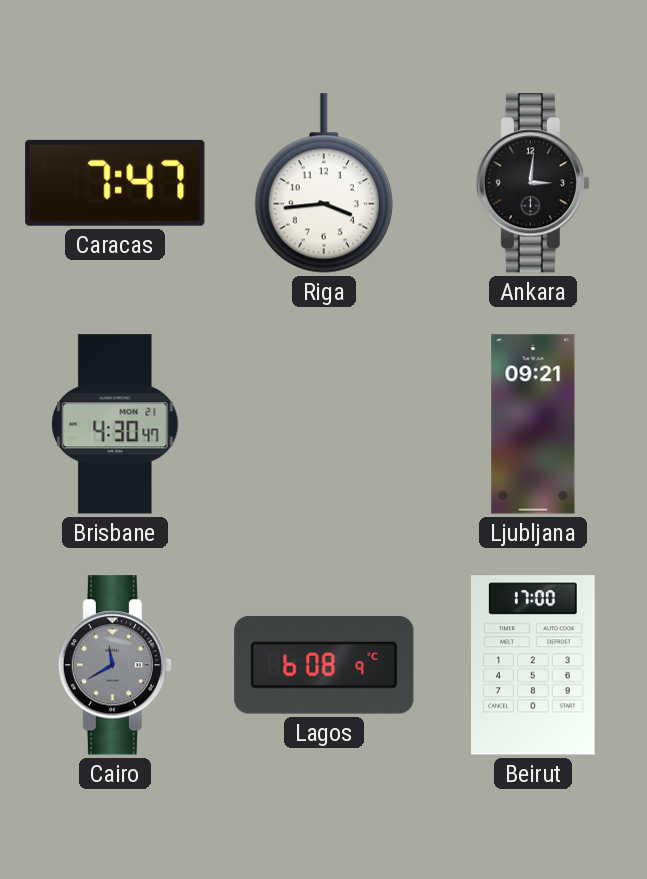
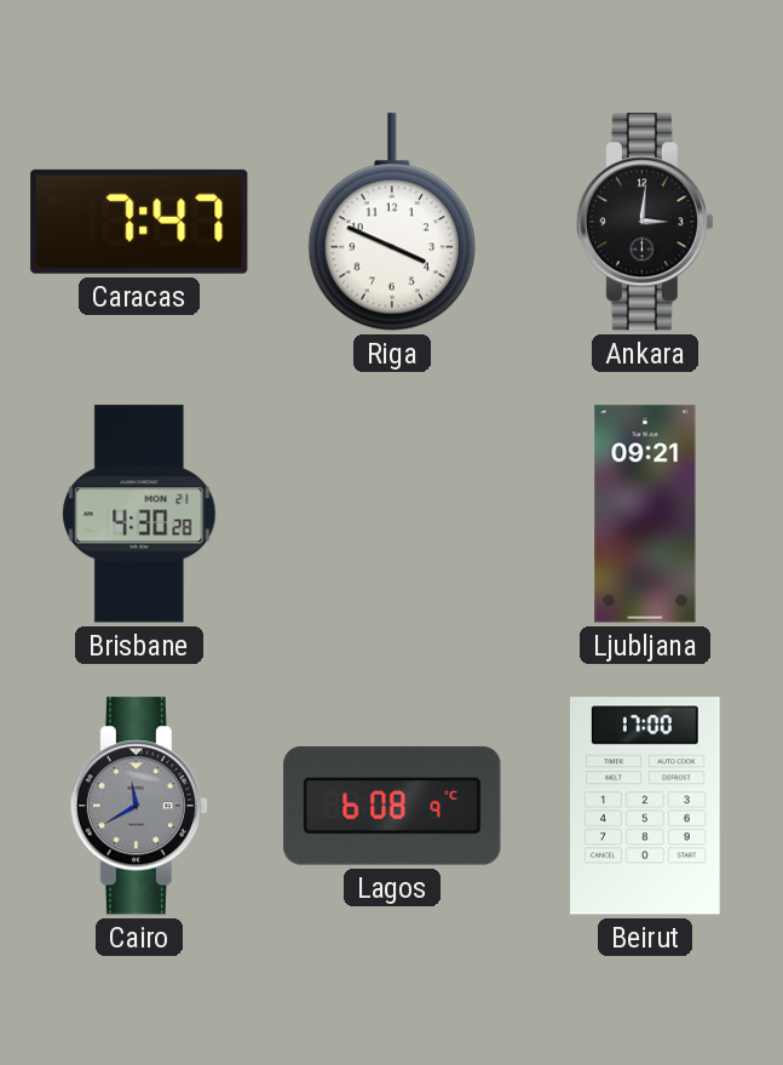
Riga: 3:44 -> 3:49
Brisbane: 4:30:47 -> 4:30:28
